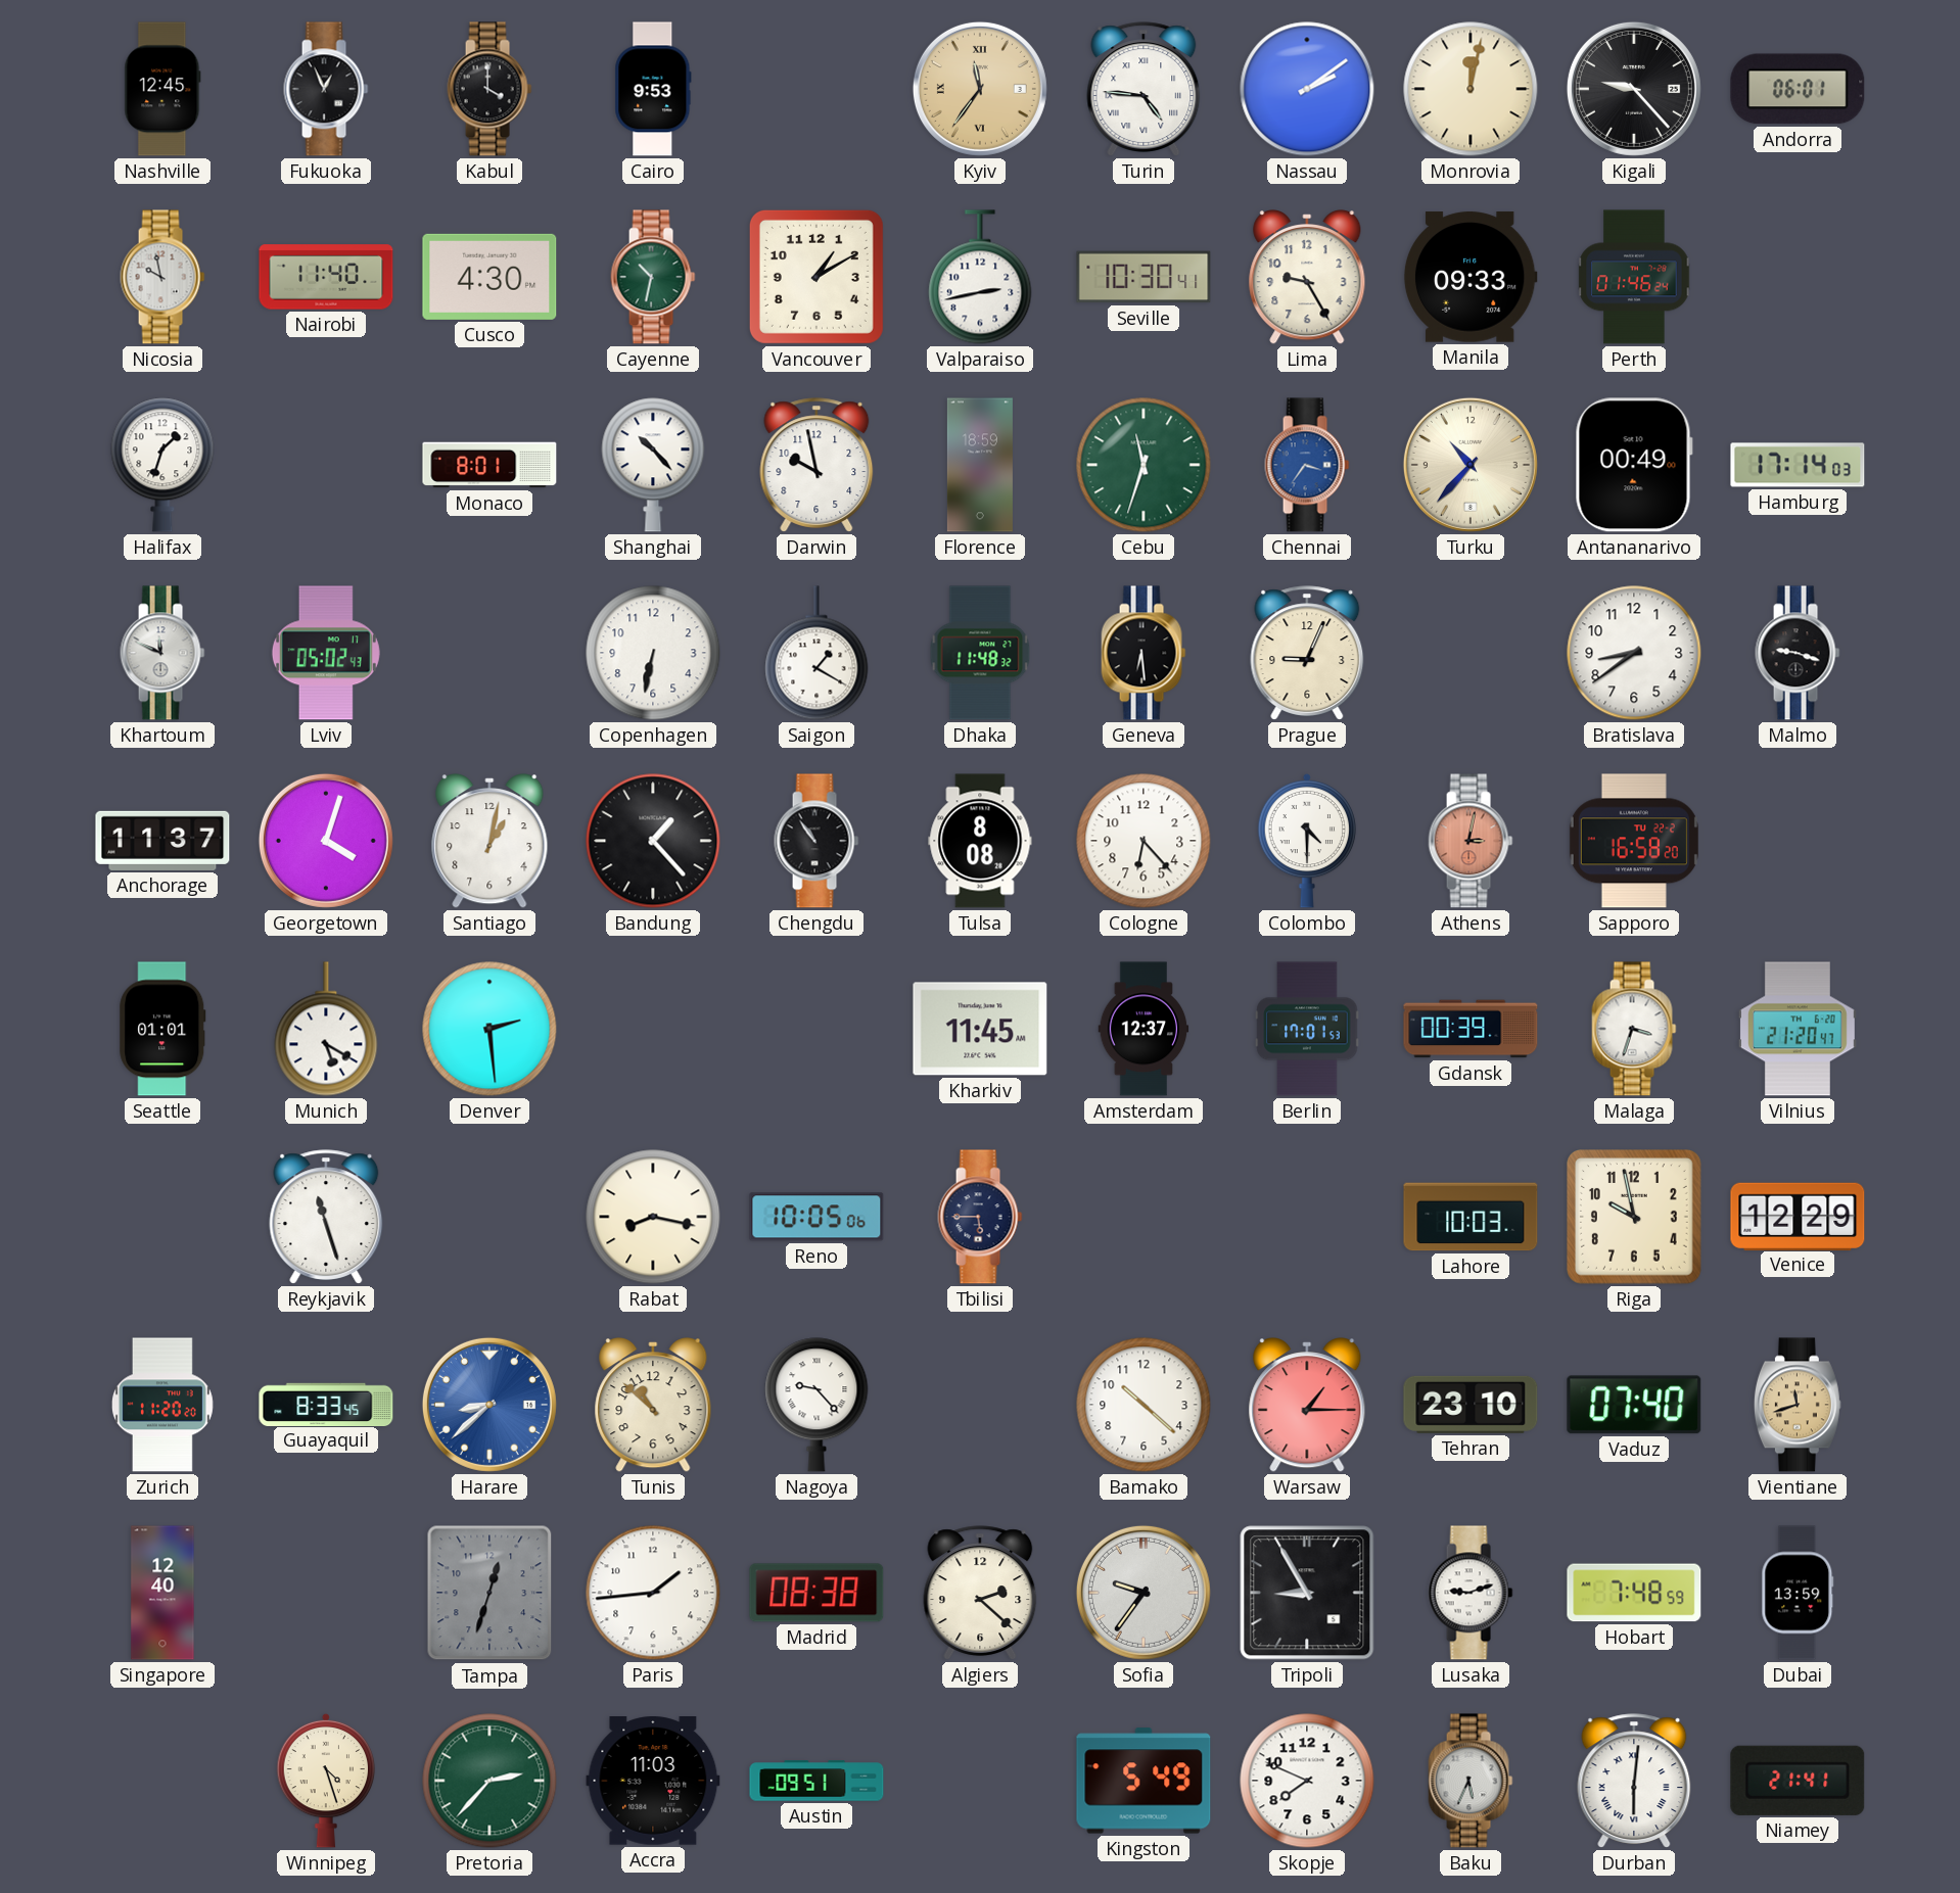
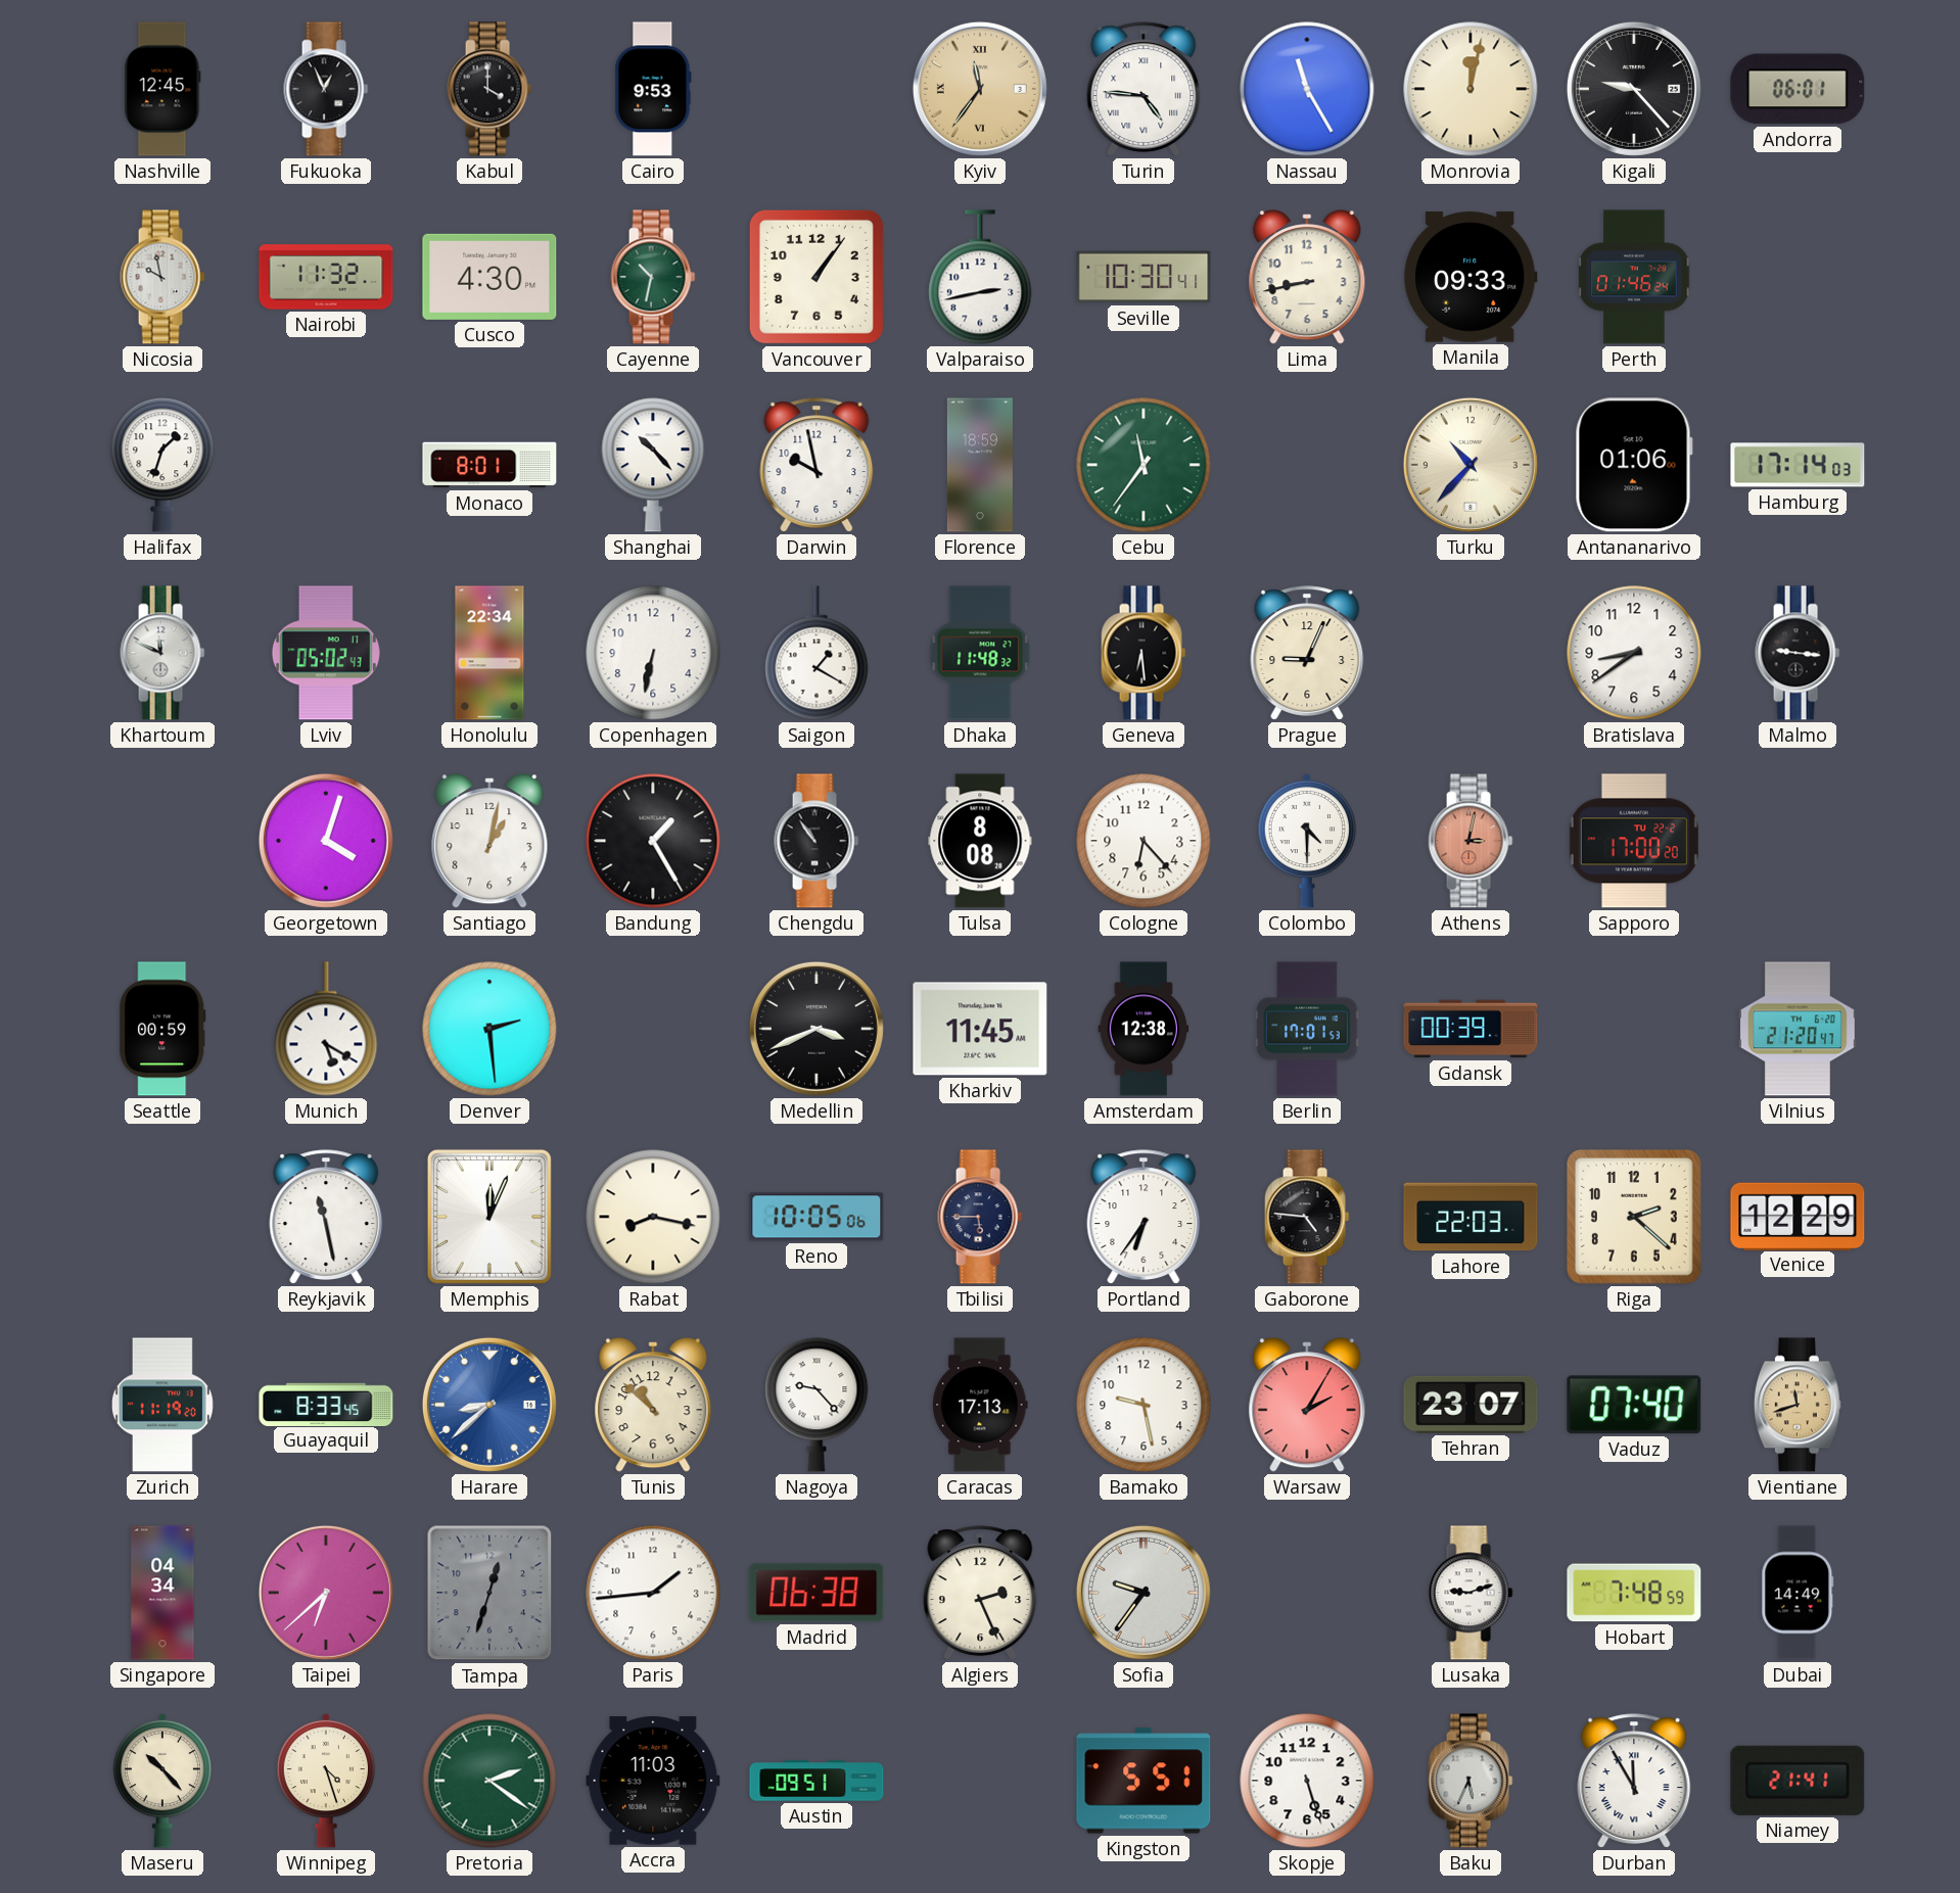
Nassau: 2:09 -> 11:25
Nairobi: 11:40 -> 11:32
Vancouver: 1:10 -> 1:06
Lima: 9:25 -> 8:43
Cebu: 11:33 -> 11:36
Chennai: 3:36 -> none
Antananarivo: 00:49 -> 01:06
Honolulu: none -> 22:34
Malmo: 9:18 -> 9:16
Anchorage: 11:37 -> none
Bandung: 1:23 -> 1:25
Sapporo: 16:58 -> 17:00
Seattle: 01:01 -> 00:59
Medellin: none -> 3:41
Amsterdam: 12:37 -> 12:38
Malaga: 3:33 -> none
Reykjavik: 11:27 -> 11:28
Memphis: none -> 12:04
Portland: none -> 6:36
Gaborone: none -> 4:46
Lahore: 10:03 -> 22:03
Riga: 9:58 -> 2:22
Zurich: 11:20 -> 11:19
Caracas: none -> 17:13
Bamako: 10:22 -> 9:28
Warsaw: 1:15 -> 2:05
Tehran: 23:10 -> 23:07
Singapore: 12:40 -> 04:34
Taipei: none -> 6:38
Madrid: 08:38 -> 06:38
Algiers: 2:22 -> 2:26
Tripoli: 8:55 -> none
Dubai: 13:59 -> 14:49
Maseru: none -> 10:23
Pretoria: 2:37 -> 2:21
Kingston: 5:49 -> 5:51
Skopje: 7:49 -> 5:27
Durban: 6:01 -> 11:55
